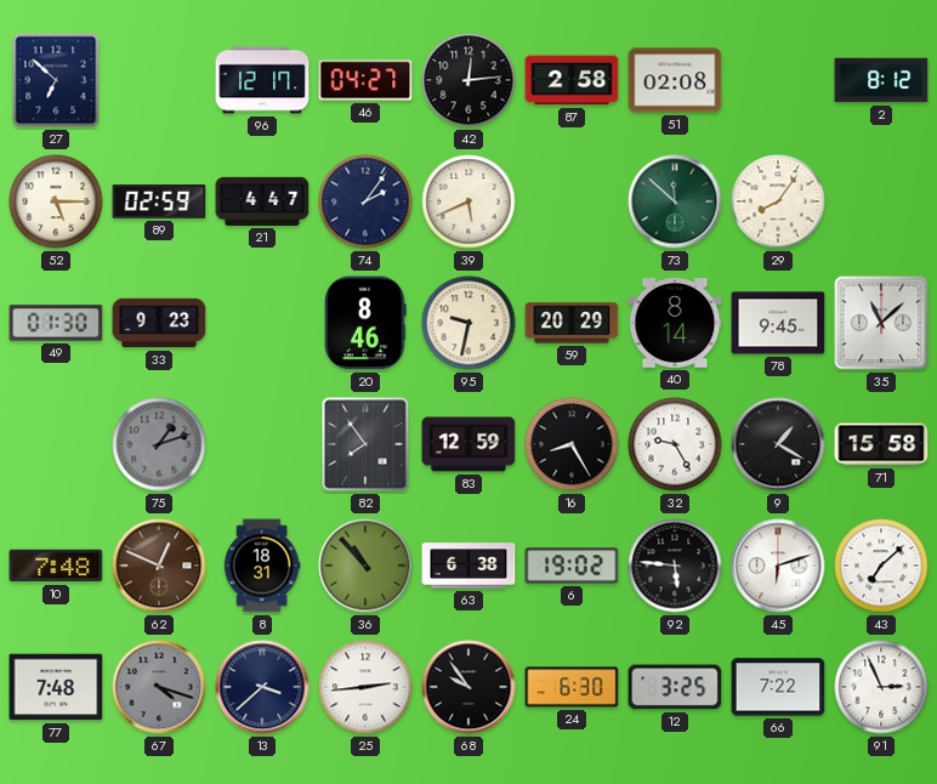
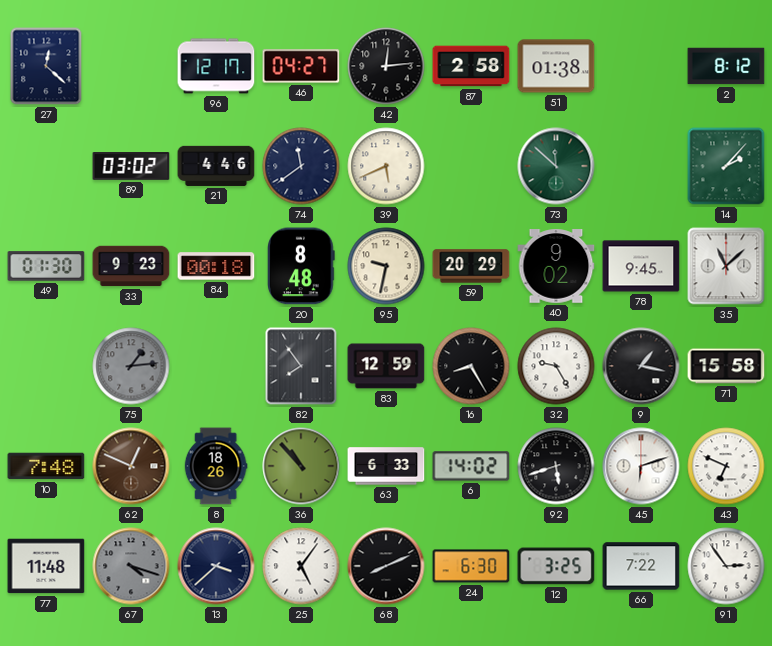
27: 6:52 -> 12:22
51: 02:08 -> 01:38
52: 5:15 -> none
89: 02:59 -> 03:02
21: 4:47 -> 4:46
74: 2:06 -> 11:39
29: 8:06 -> none
14: none -> 2:07
84: none -> 00:18
20: 8:46 -> 8:48
40: 8:14 -> 9:02
75: 1:12 -> 1:14
9: 1:20 -> 1:17
8: 18:31 -> 18:26
63: 6:38 -> 6:33
6: 19:02 -> 14:02
92: 5:46 -> 5:42
43: 7:08 -> 6:49
77: 7:48 -> 11:48
25: 2:44 -> 5:06
68: 9:54 -> 8:11
91: 2:56 -> 2:54
